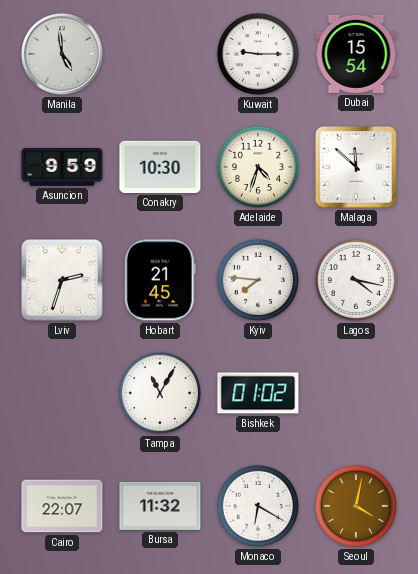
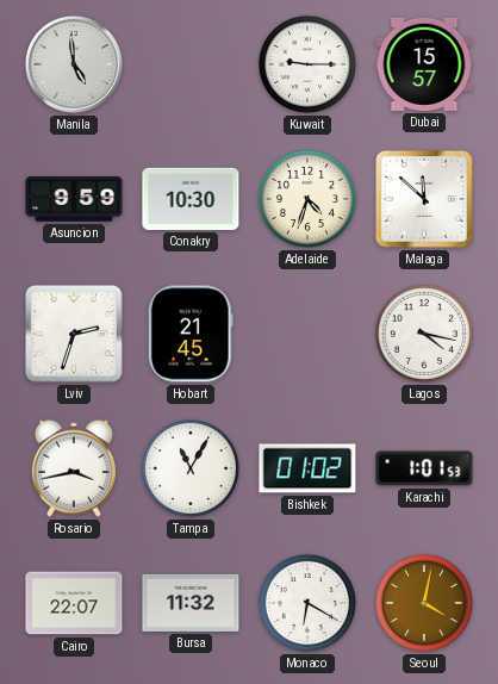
Dubai: 15:54 -> 15:57
Kyiv: 7:46 -> none
Rosario: none -> 3:43
Karachi: none -> 1:01
